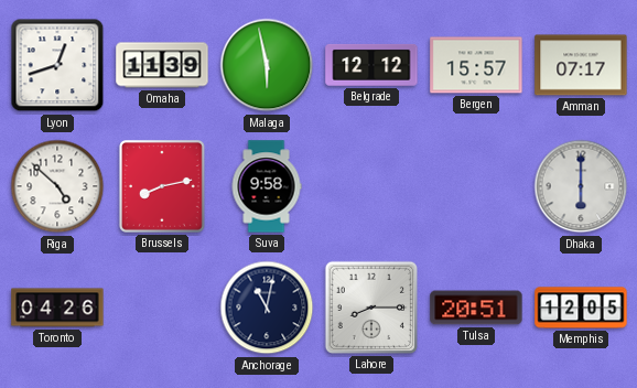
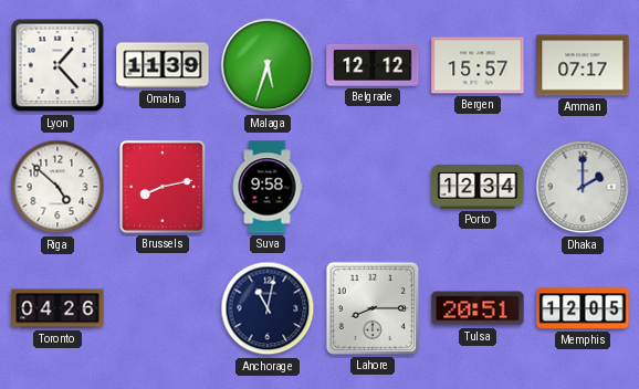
Lyon: 12:42 -> 1:23
Malaga: 5:58 -> 5:33
Porto: none -> 12:34
Dhaka: 6:00 -> 2:00
